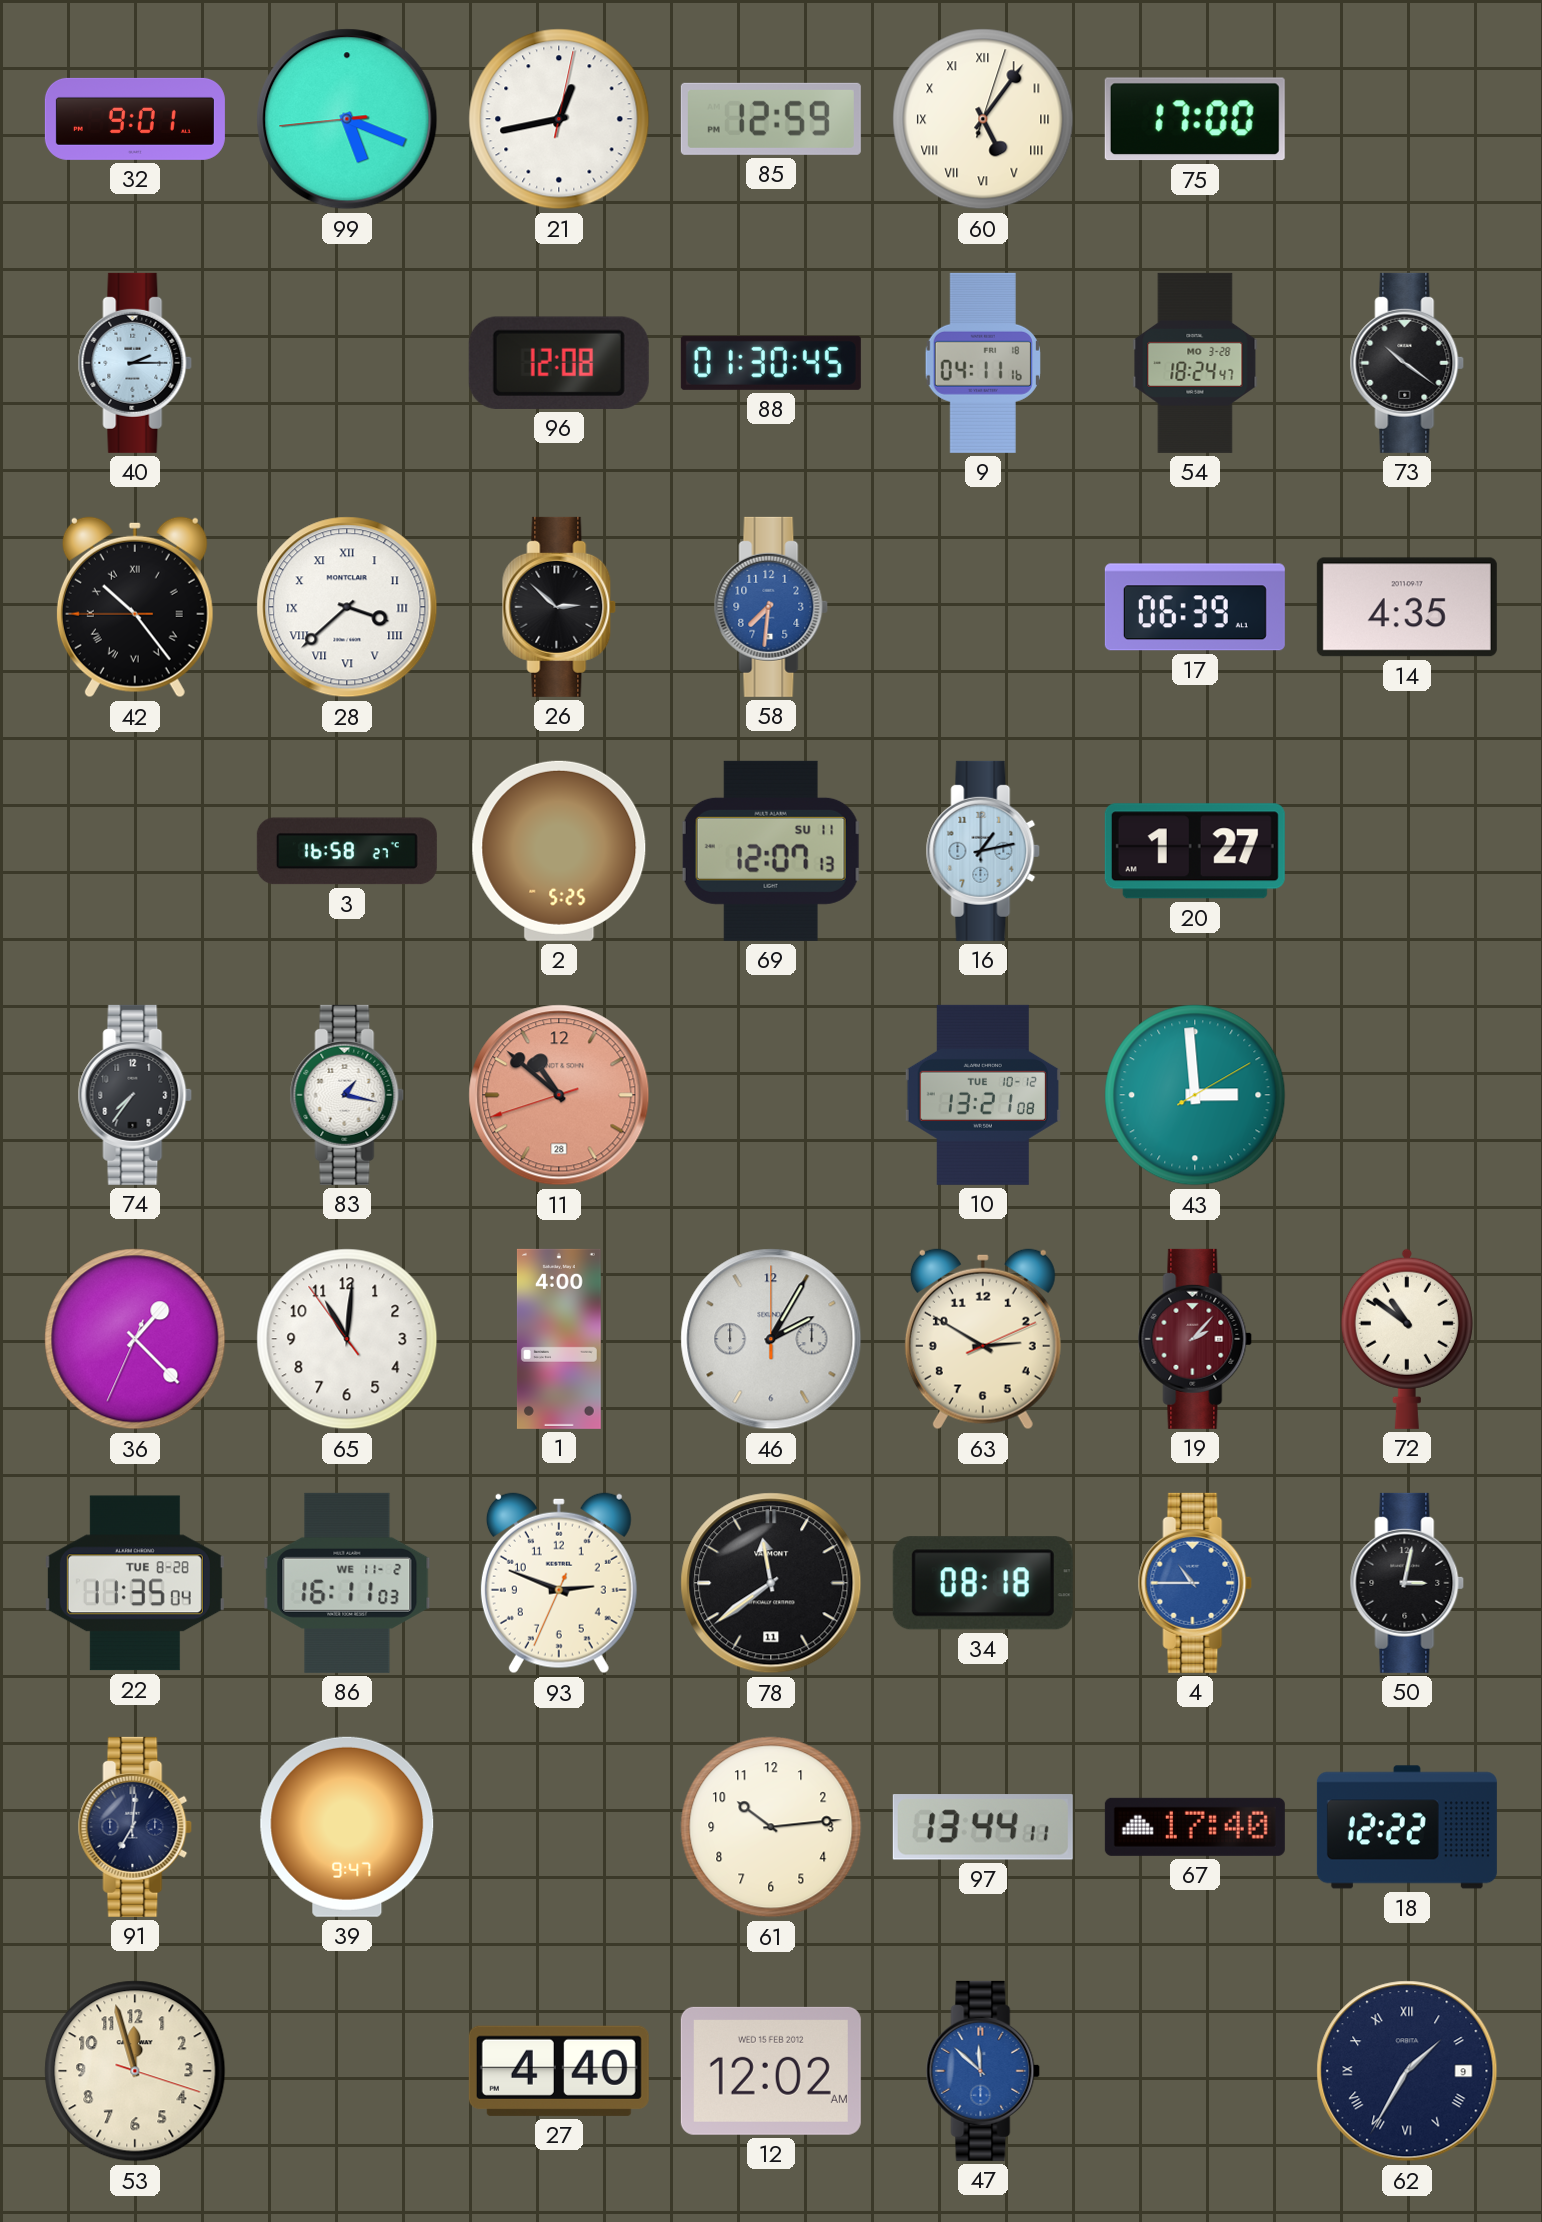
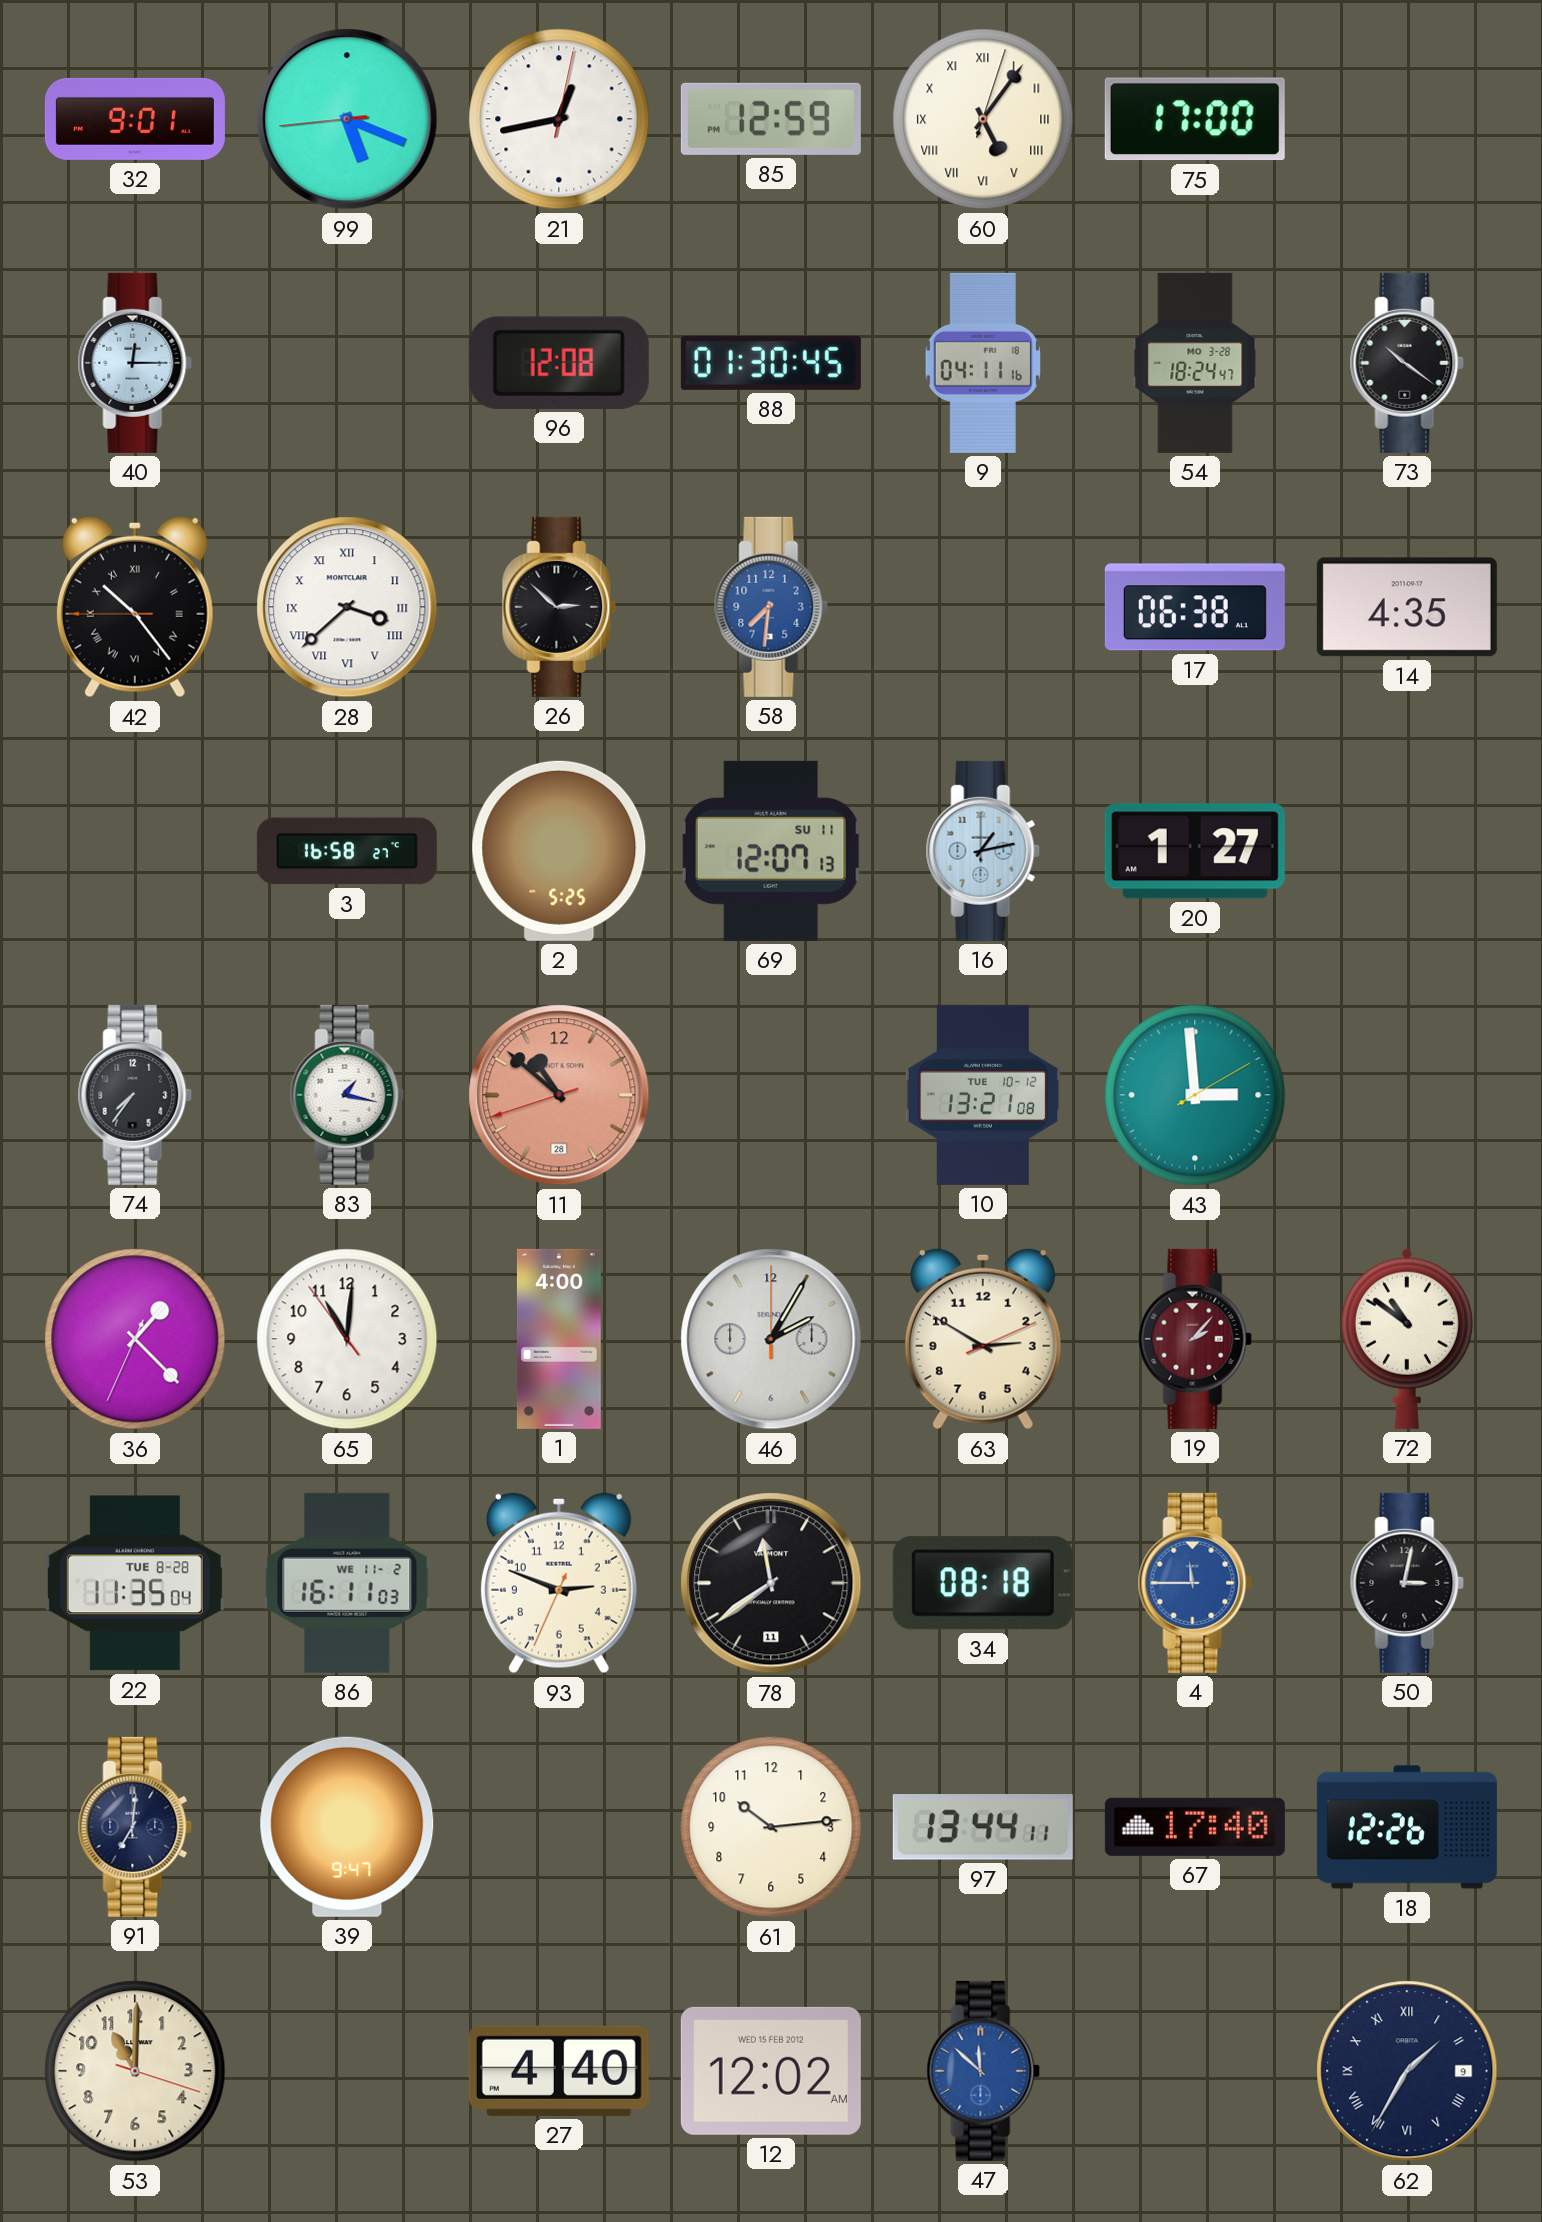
40: 2:15 -> 12:15
17: 06:39 -> 06:38
4: 10:45 -> 11:45
18: 12:22 -> 12:26
53: 11:57 -> 11:00
